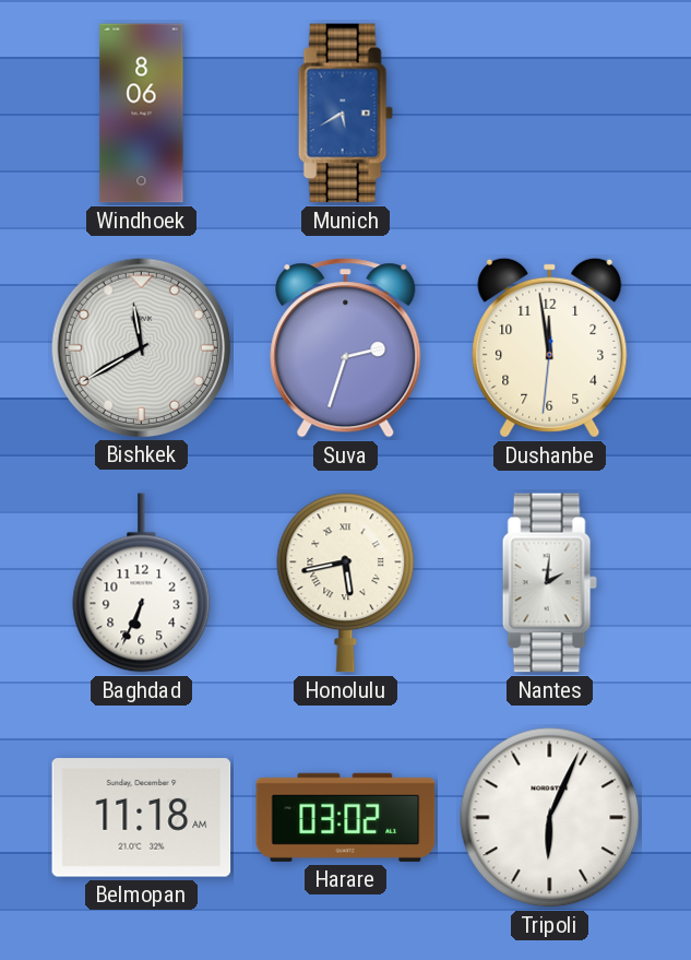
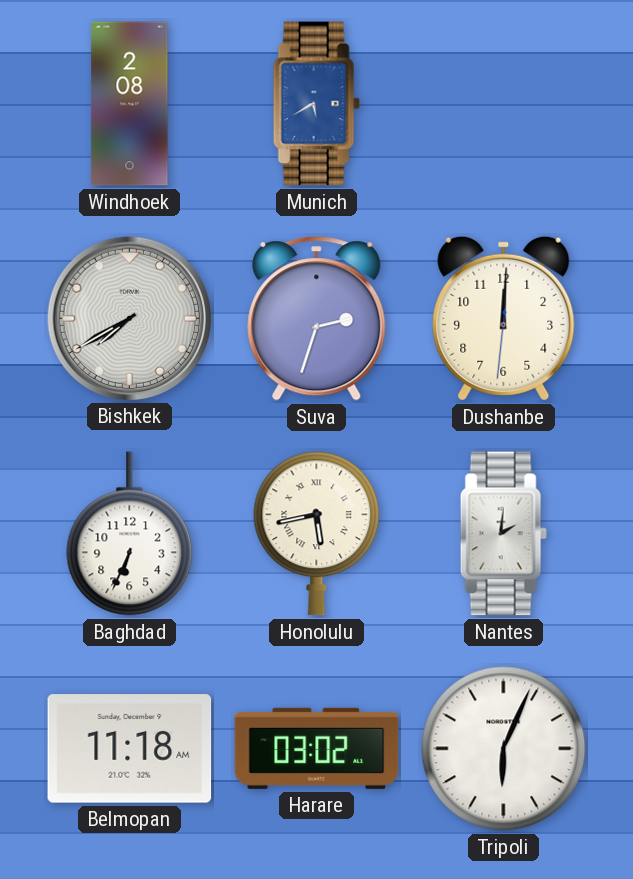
Windhoek: 8:06 -> 2:08
Bishkek: 11:40 -> 7:40
Dushanbe: 11:58 -> 12:00
